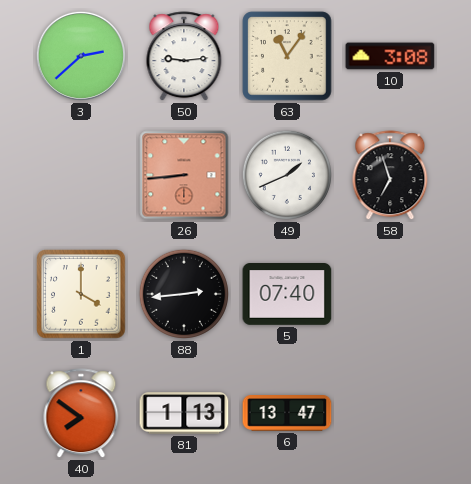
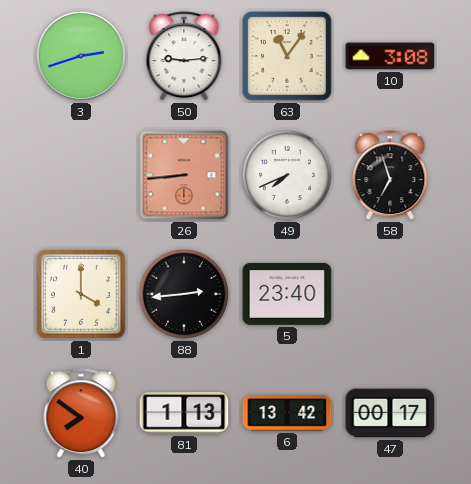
3: 2:38 -> 2:42
49: 1:41 -> 7:41
5: 07:40 -> 23:40
6: 13:47 -> 13:42
47: none -> 00:17
